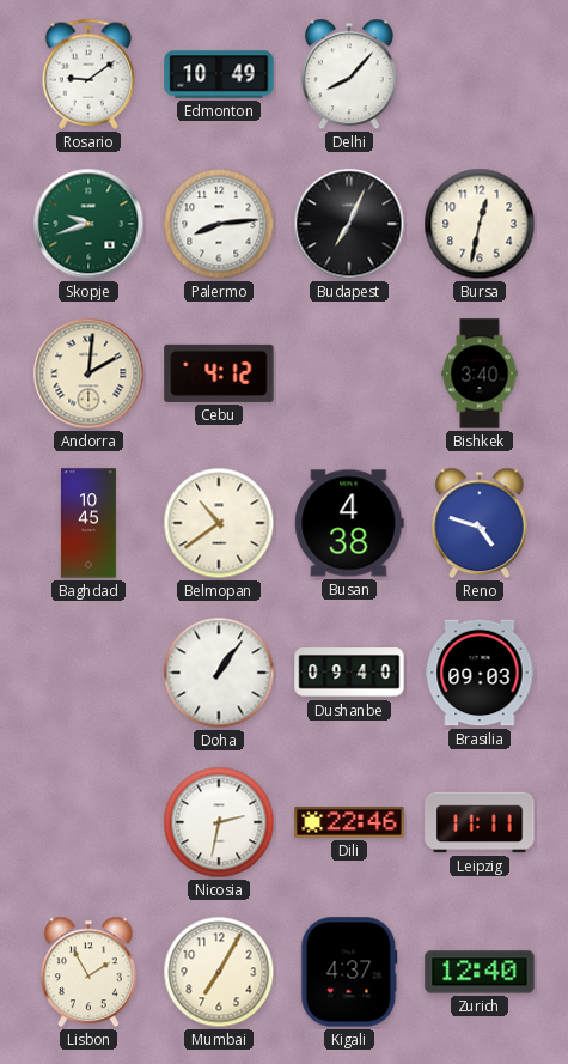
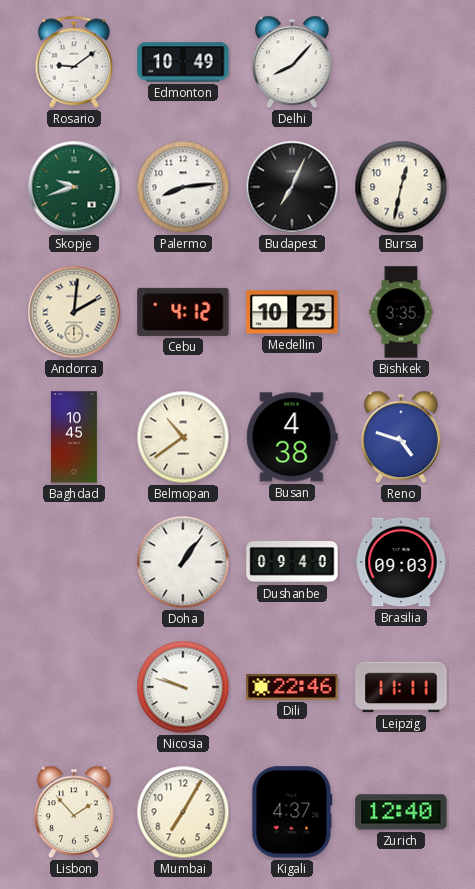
Medellin: none -> 10:25
Bishkek: 3:40 -> 3:35
Nicosia: 2:32 -> 9:48
Lisbon: 1:55 -> 1:53
